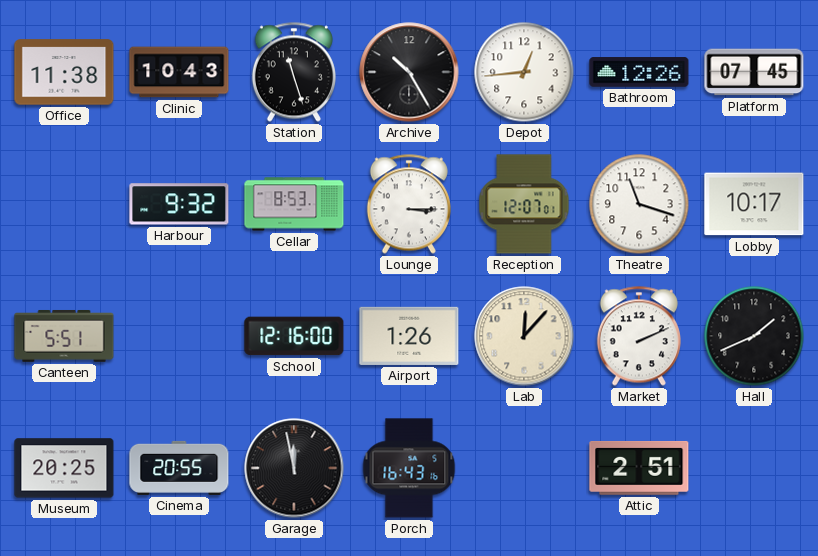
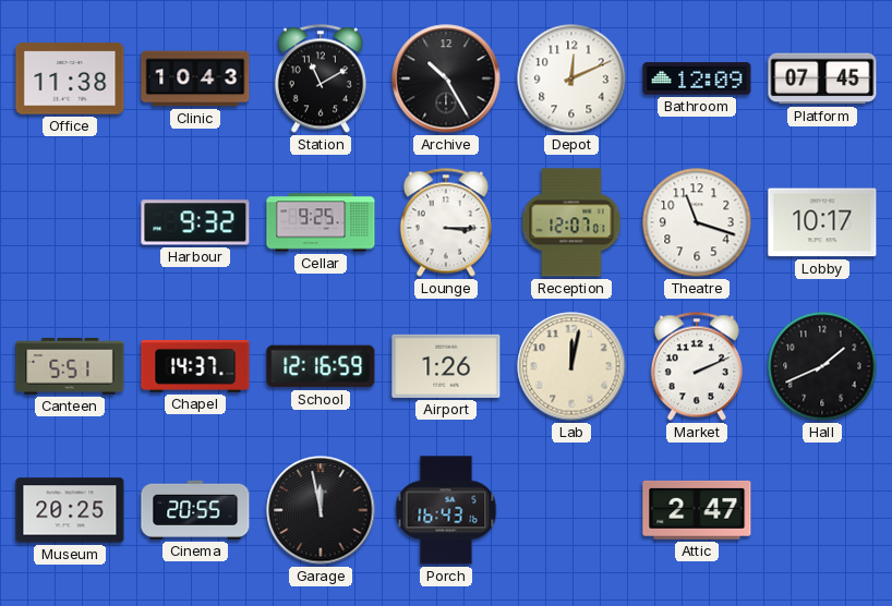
Station: 11:27 -> 11:10
Depot: 12:44 -> 12:11
Bathroom: 12:26 -> 12:09
Cellar: 8:53 -> 9:25
Chapel: none -> 14:37
School: 12:16:00 -> 12:16:59
Lab: 12:07 -> 12:02
Attic: 2:51 -> 2:47
